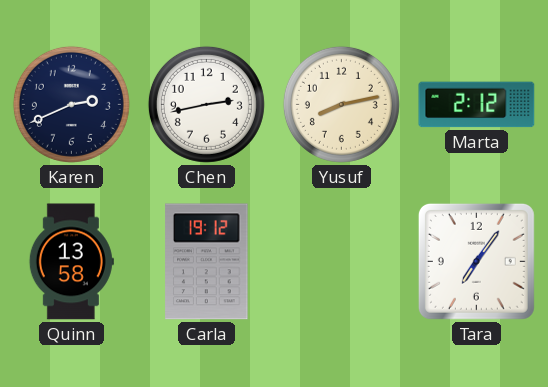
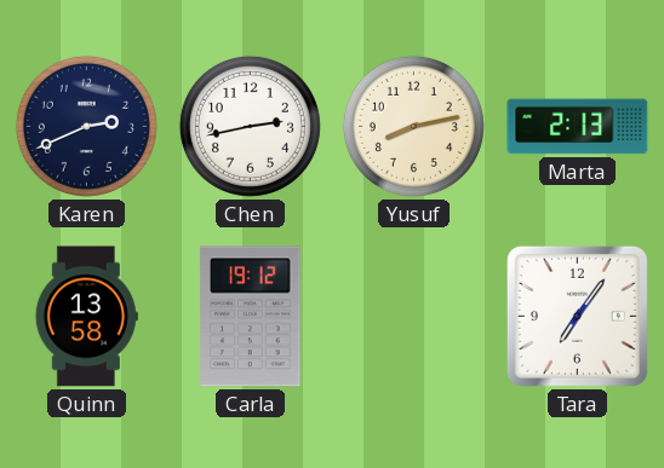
Marta: 2:12 -> 2:13
